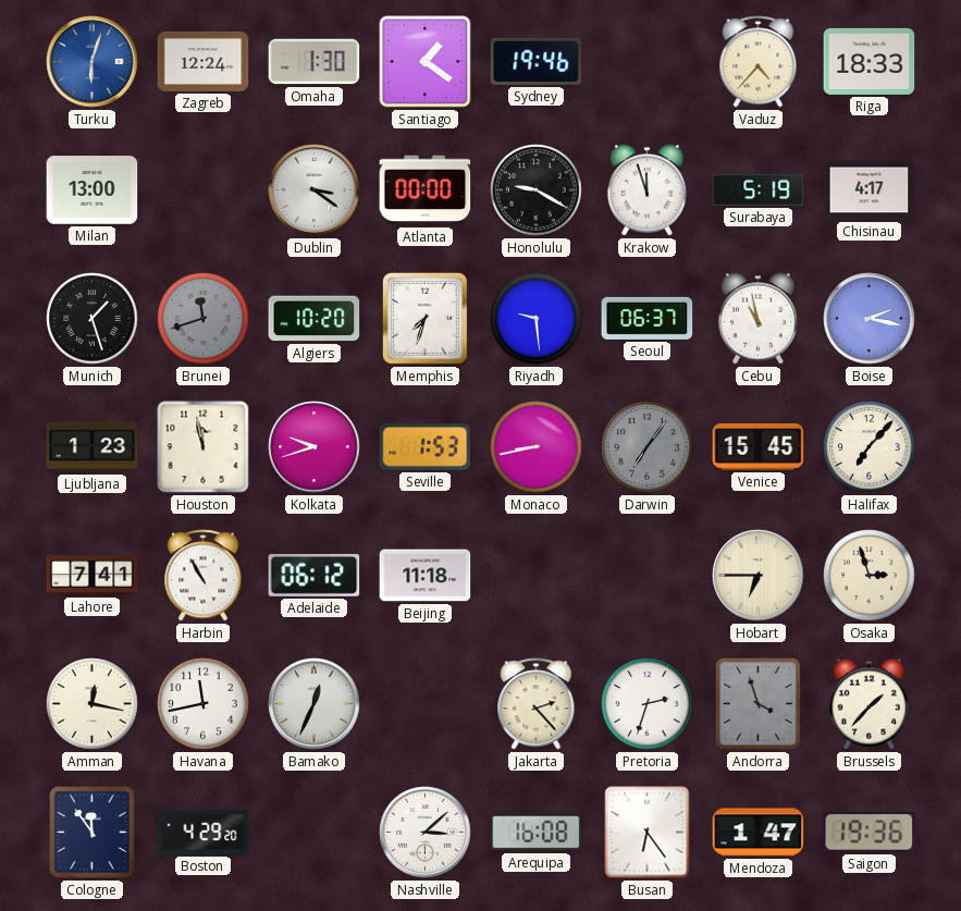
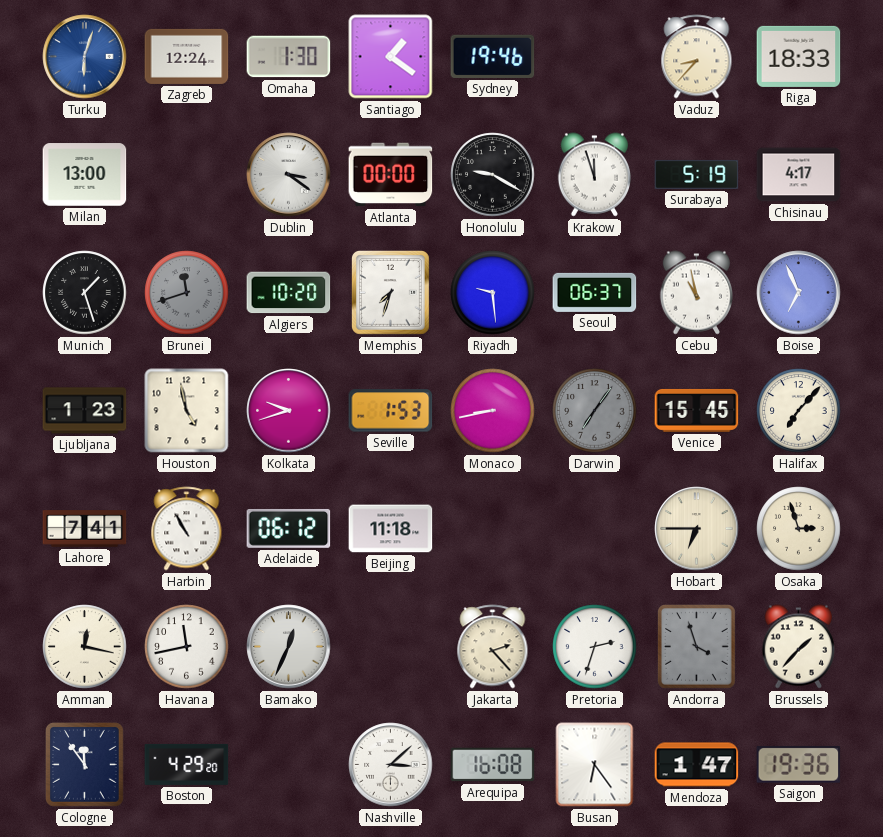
Vaduz: 4:37 -> 8:37
Boise: 2:17 -> 6:56
Houston: 11:58 -> 4:58
